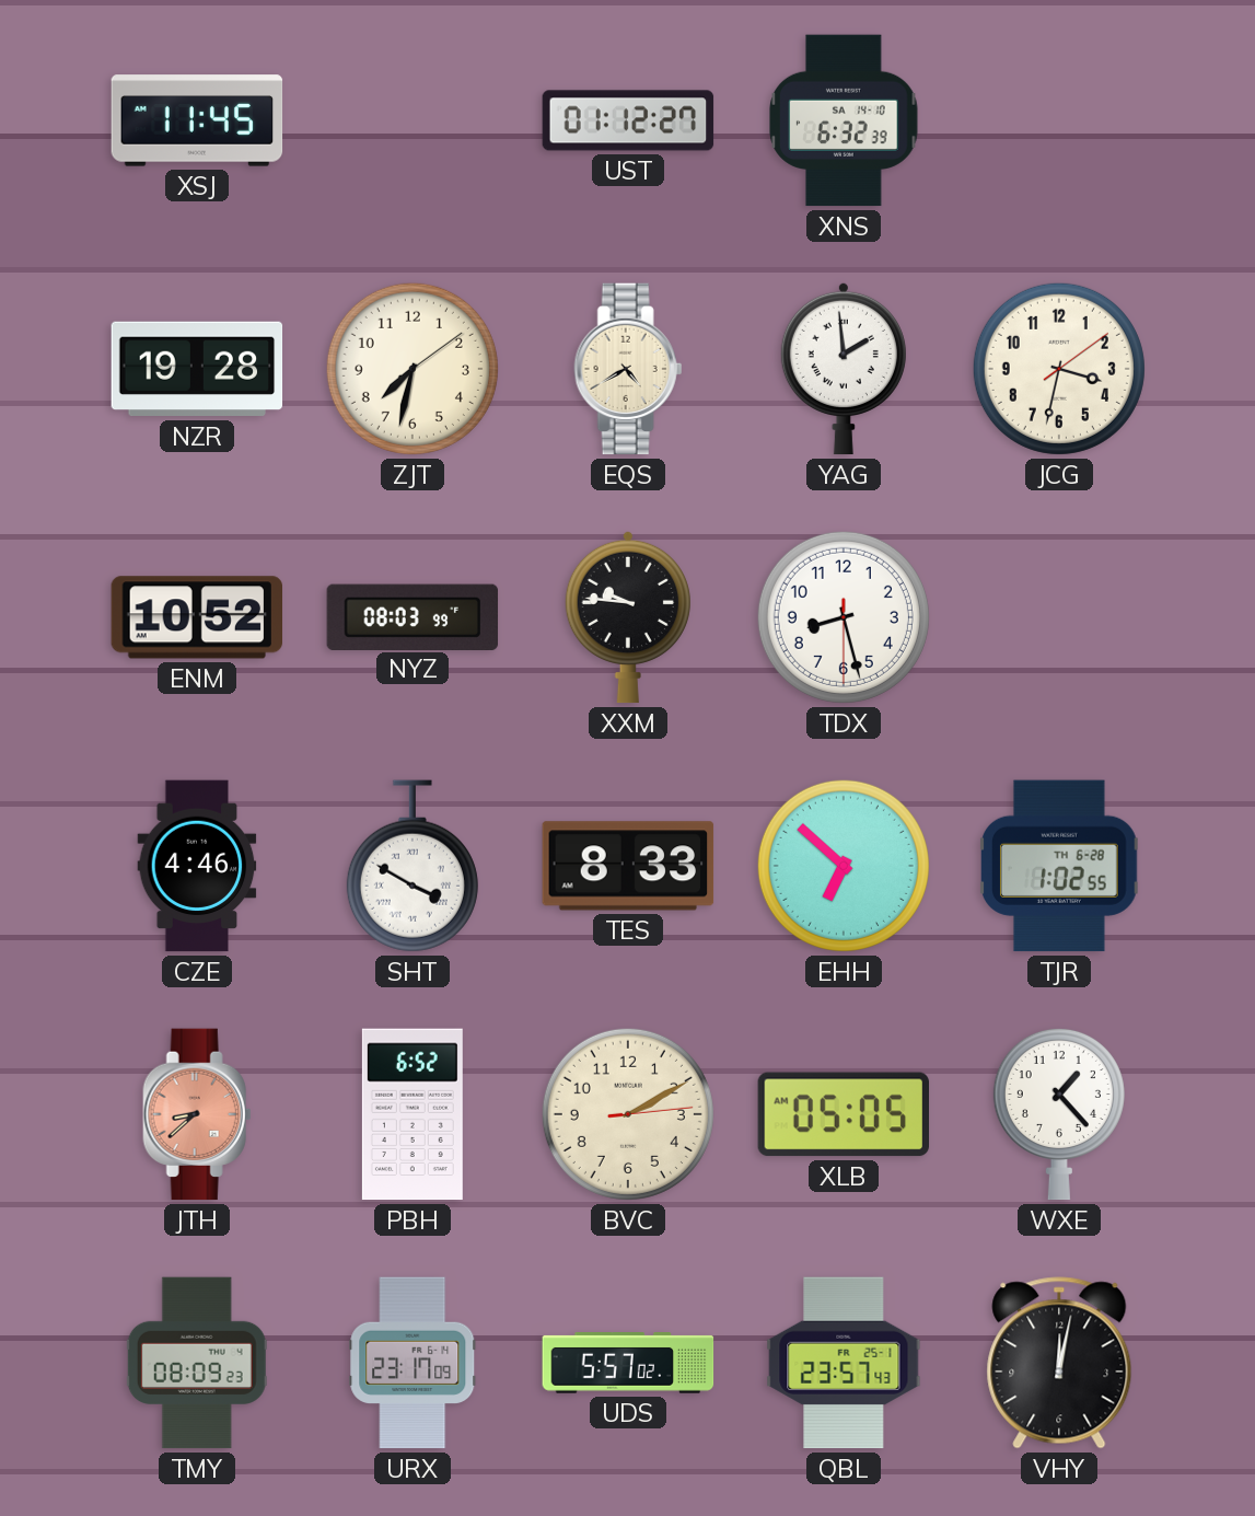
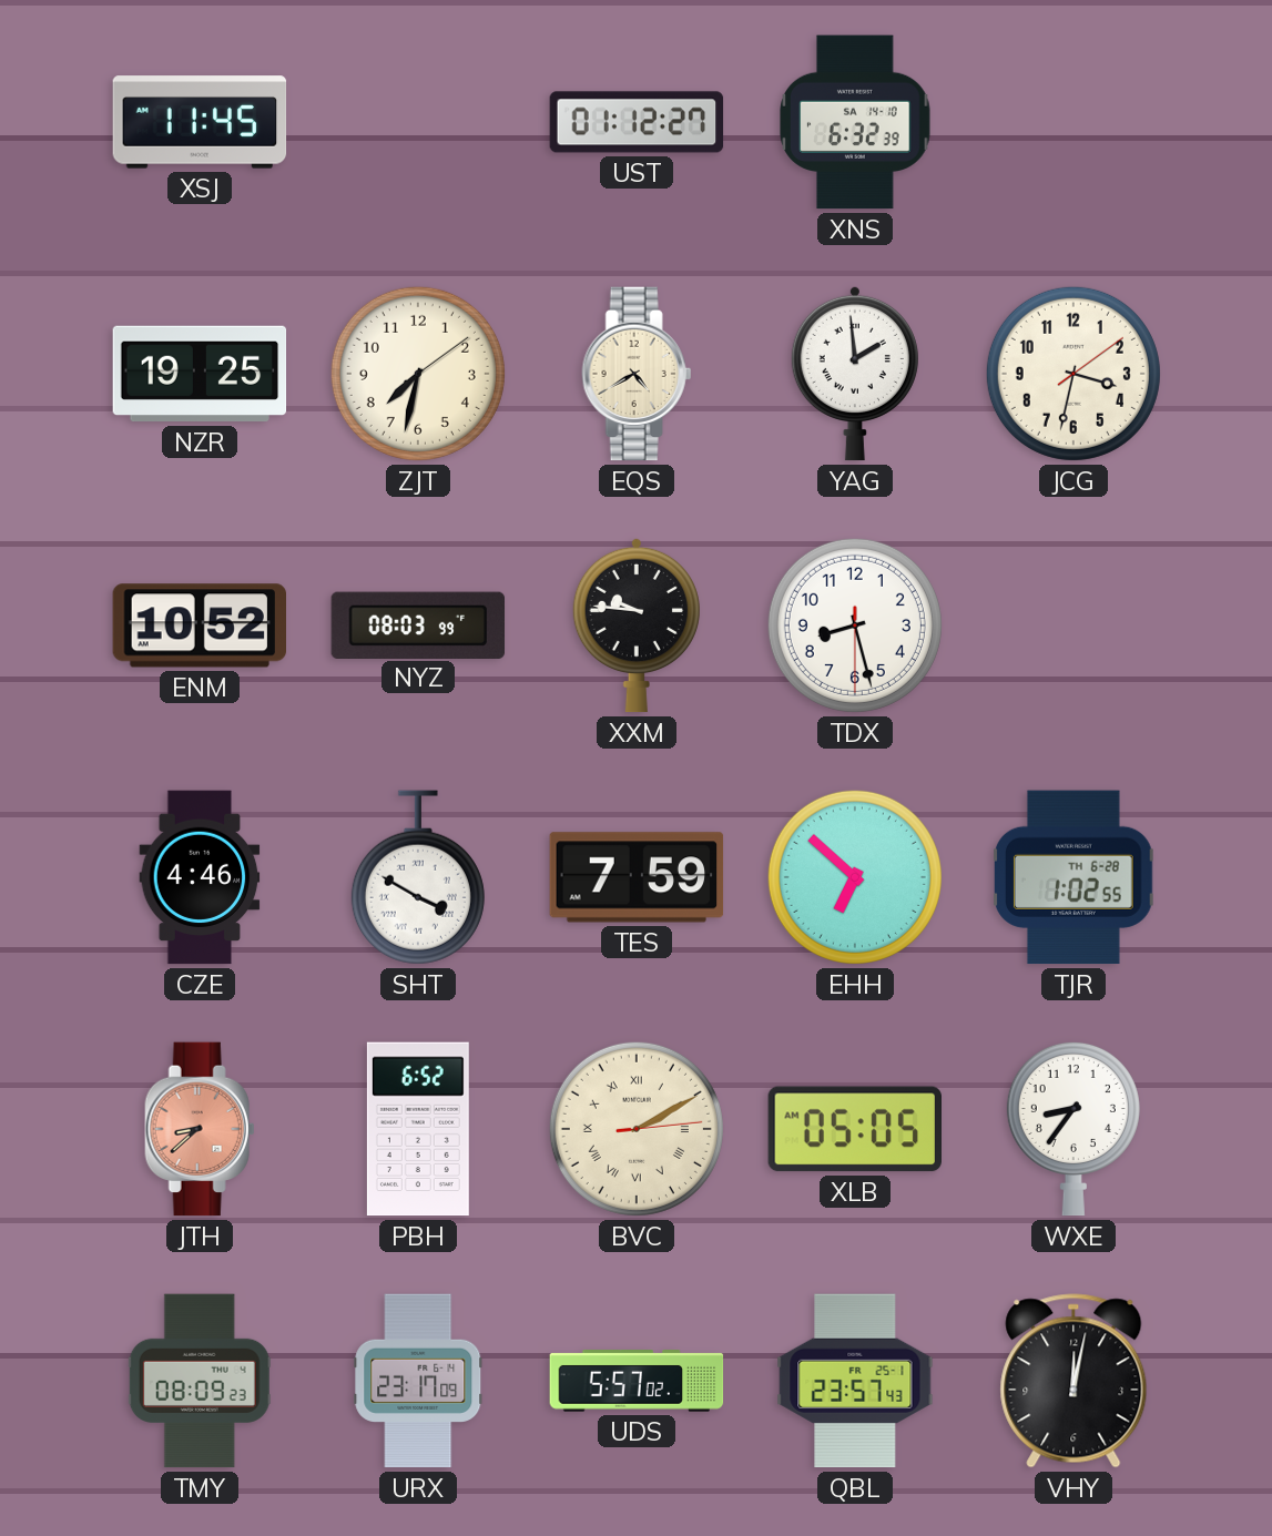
NZR: 19:28 -> 19:25
TES: 8:33 -> 7:59
BVC numerals: Arabic -> Roman
WXE: 1:23 -> 8:36
